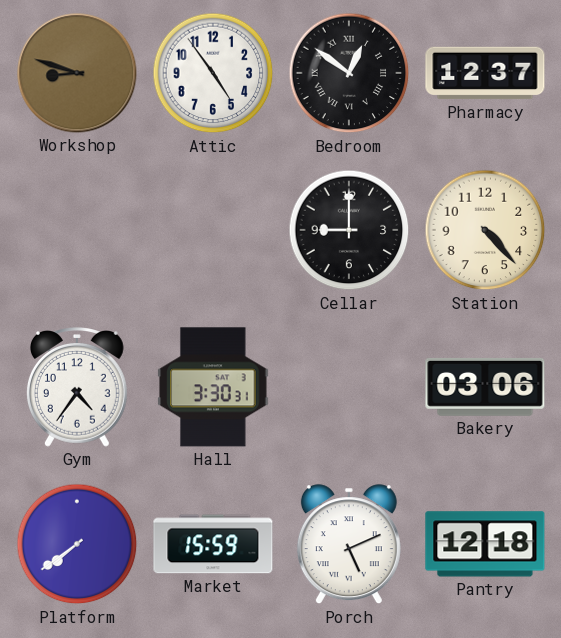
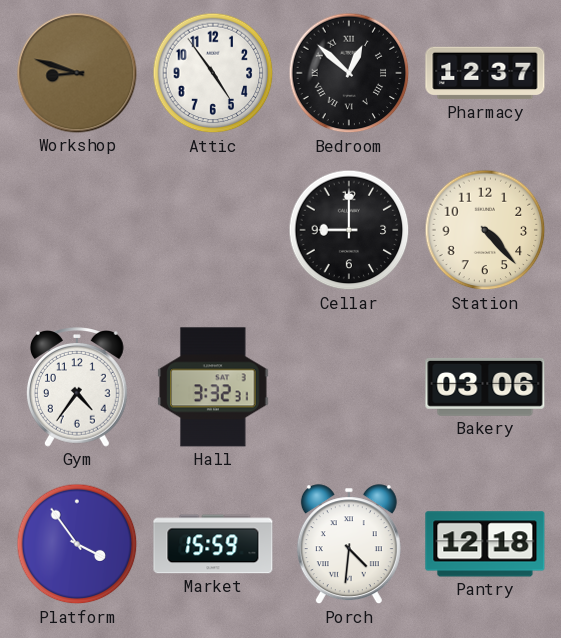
Bedroom: 12:51 -> 12:52
Hall: 3:30 -> 3:32
Platform: 7:39 -> 3:54
Porch: 5:11 -> 4:31
